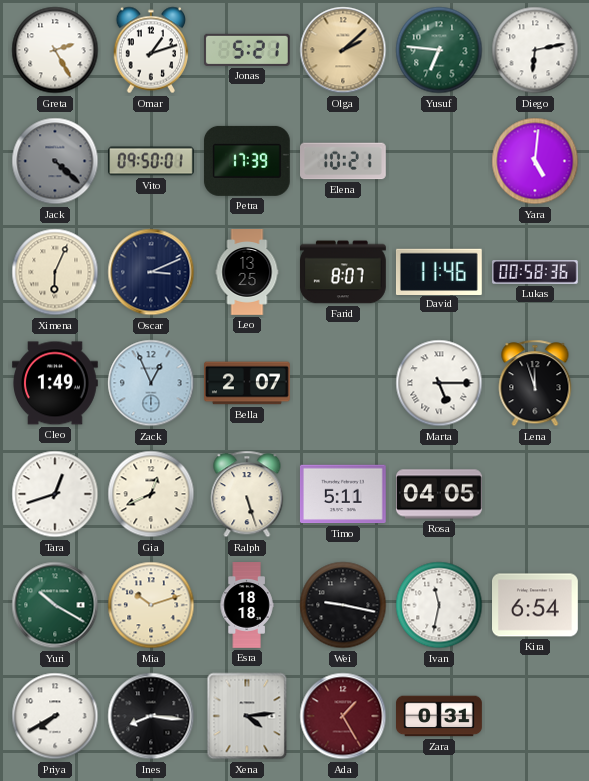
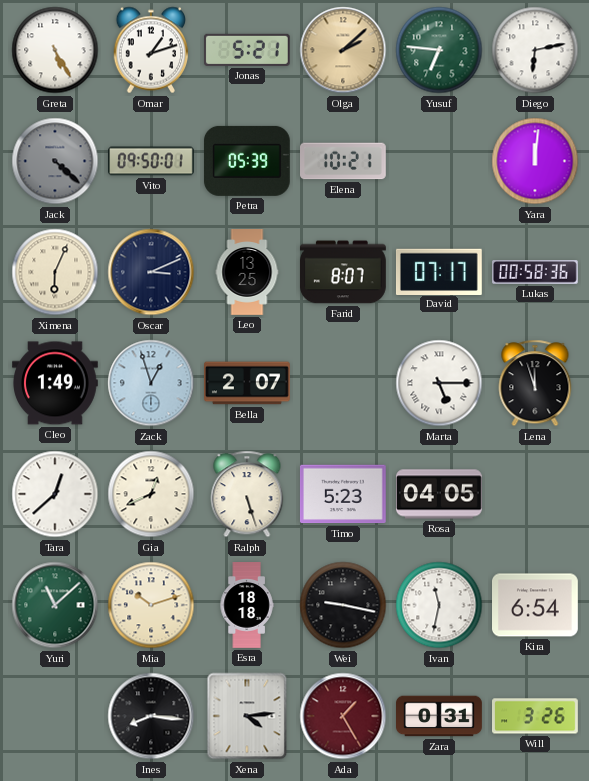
Greta: 2:25 -> 5:25
Petra: 17:39 -> 05:39
Yara: 5:01 -> 12:01
David: 11:46 -> 07:17
Zack: 12:56 -> 12:57
Tara: 12:42 -> 12:38
Timo: 5:11 -> 5:23
Yuri: 10:20 -> 11:08
Priya: 7:40 -> none
Will: none -> 3:26
